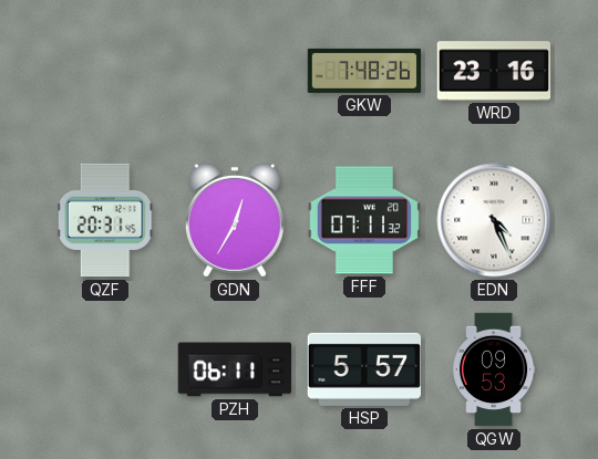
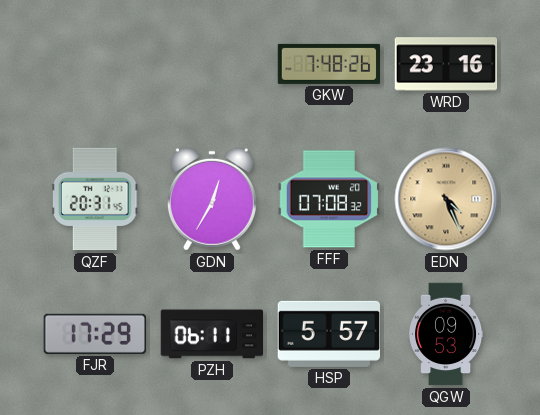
FFF: 07:11 -> 07:08
EDN dial: white -> champagne
FJR: none -> 17:29
